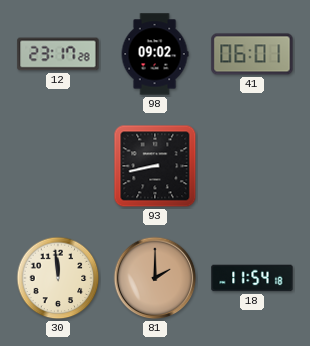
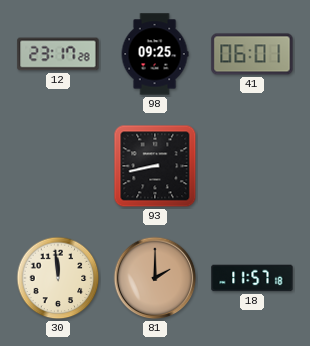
98: 09:02 -> 09:25
18: 11:54 -> 11:57
